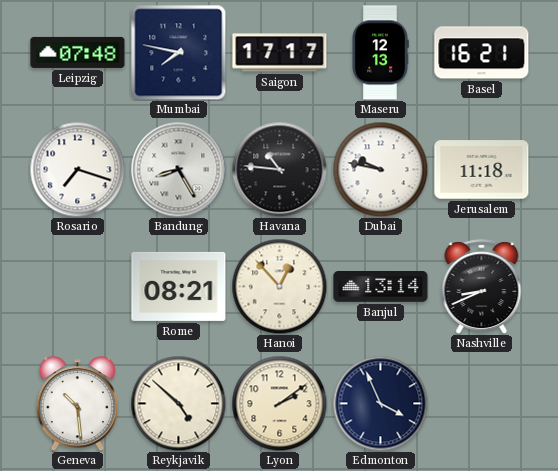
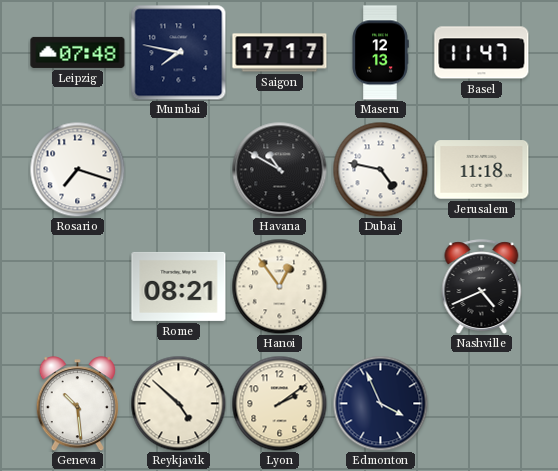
Basel: 16:21 -> 11:47
Bandung: 8:25 -> none
Havana: 10:46 -> 10:50
Dubai: 9:47 -> 4:47
Hanoi: 12:53 -> 12:54
Banjul: 13:14 -> none
Nashville: 8:41 -> 4:41
